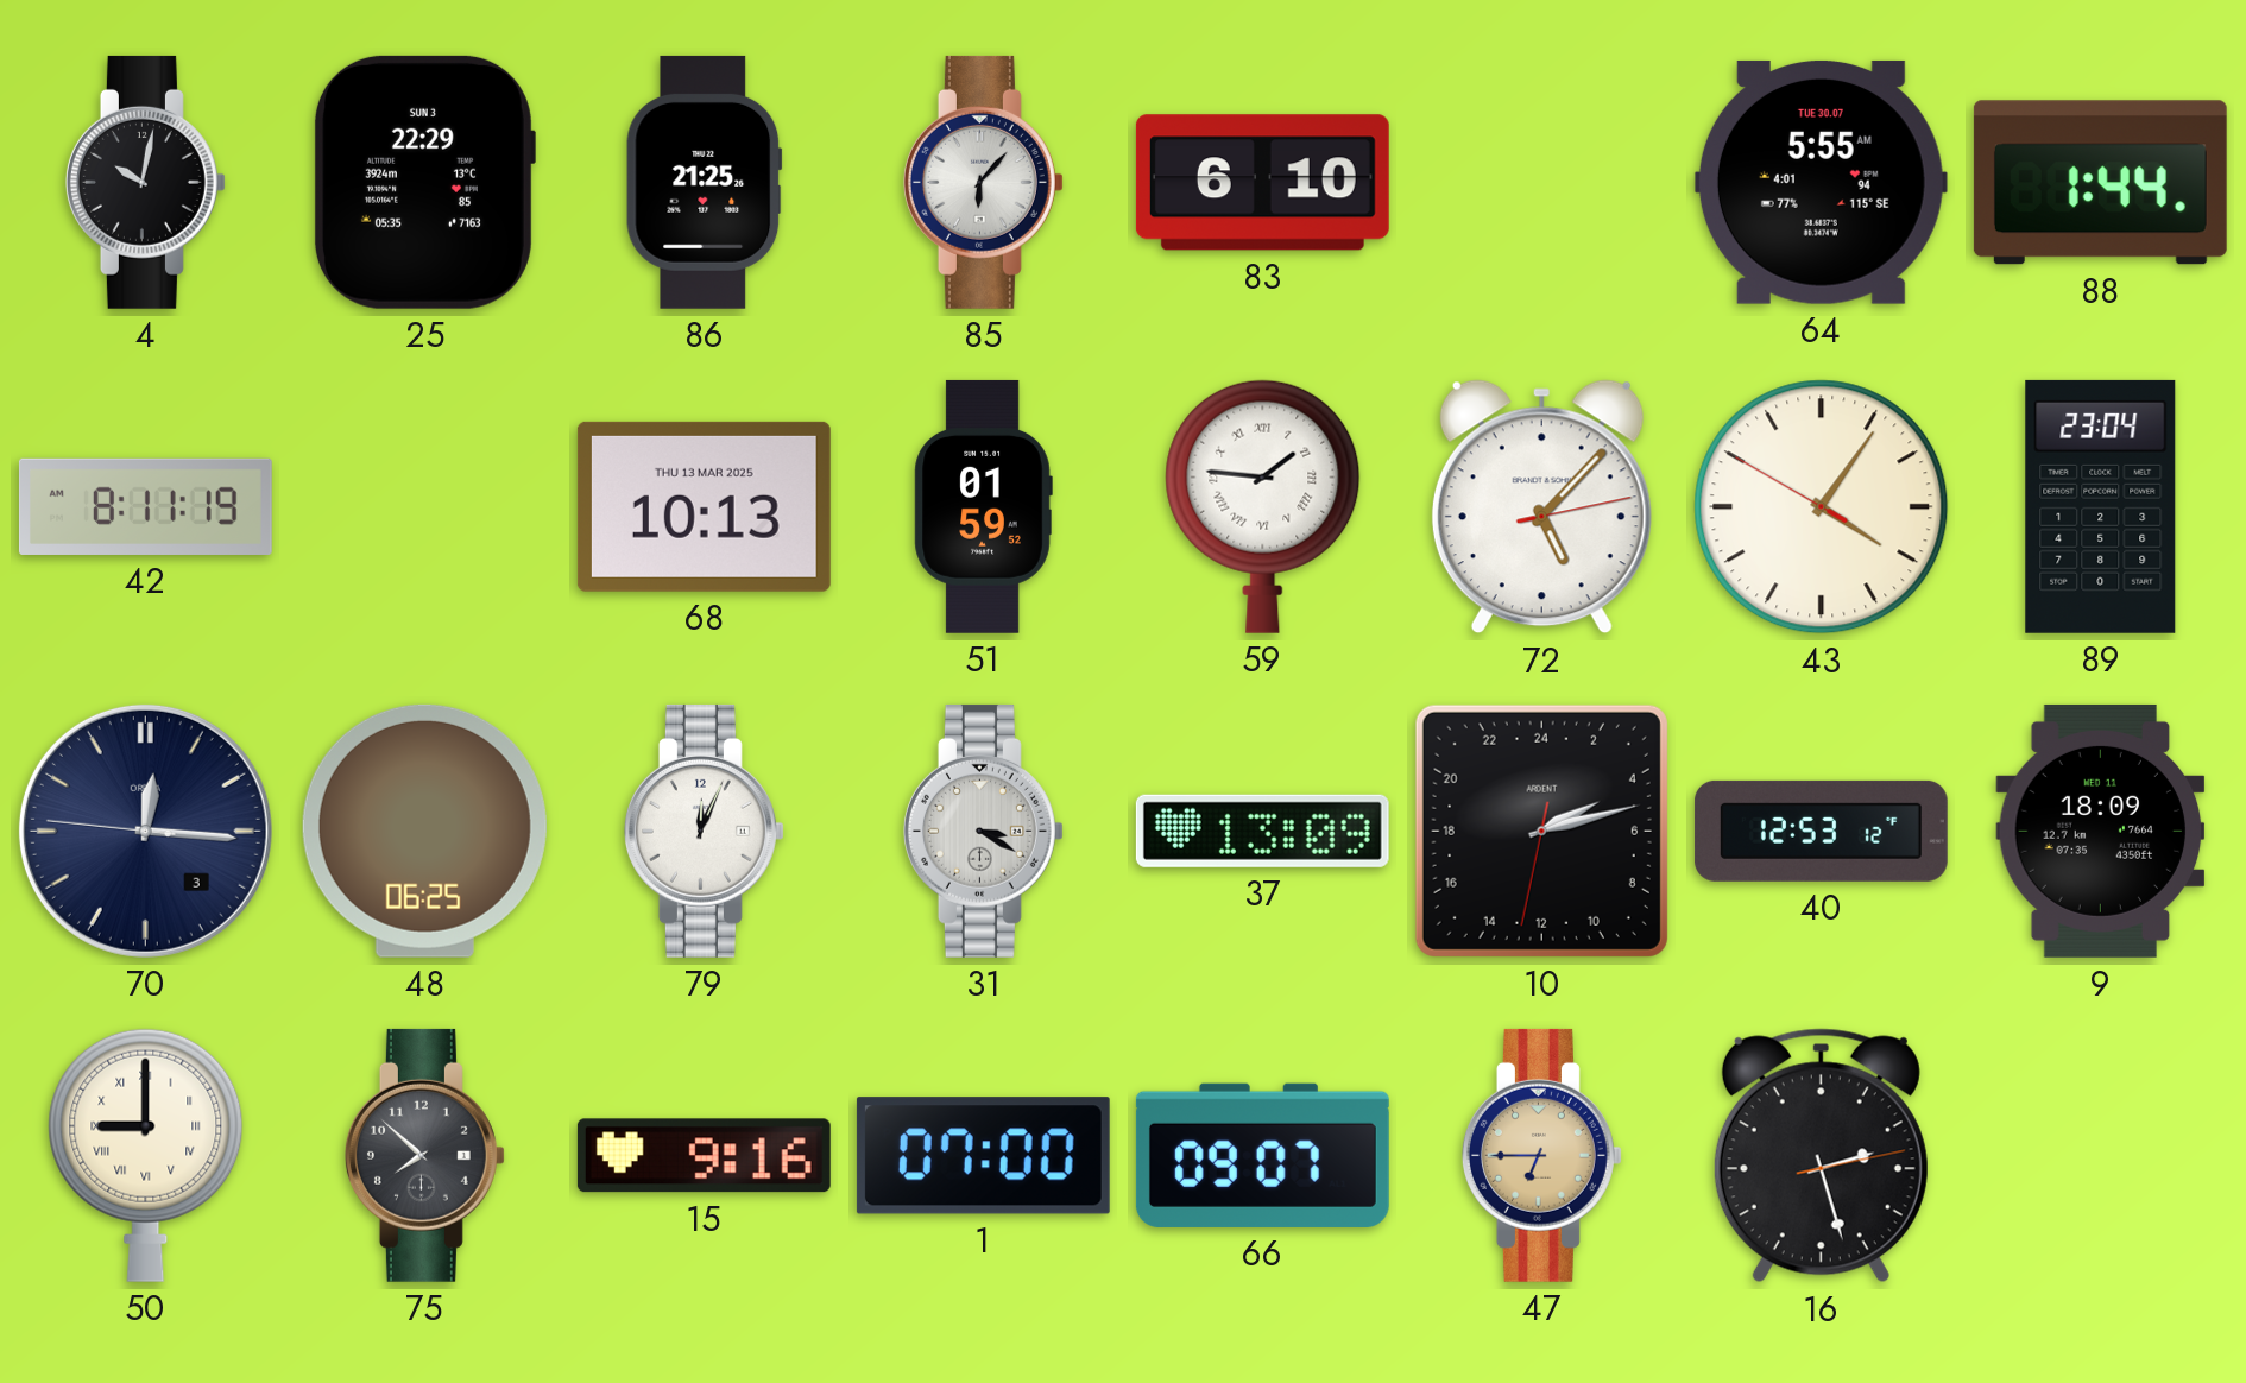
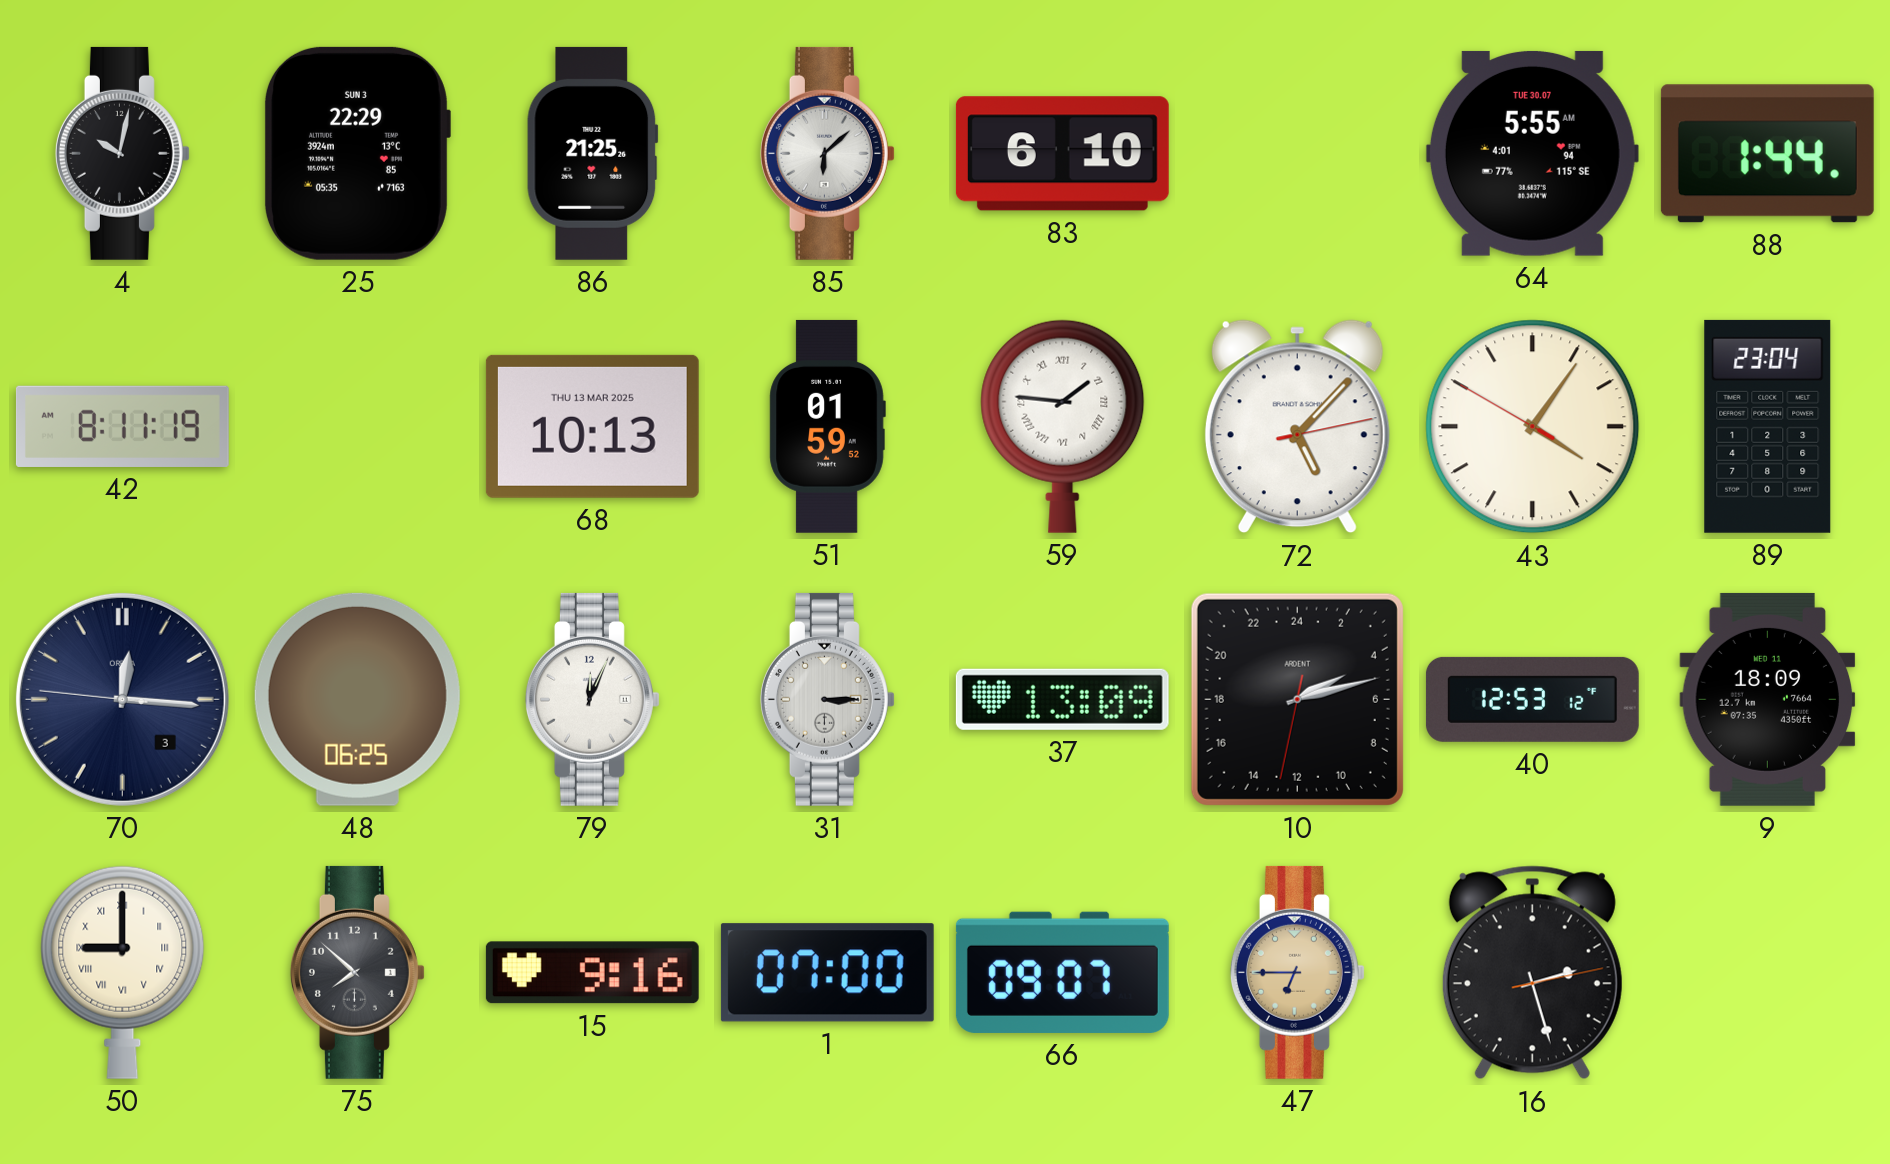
85: 6:07 -> 6:08
31: 3:20 -> 3:15
